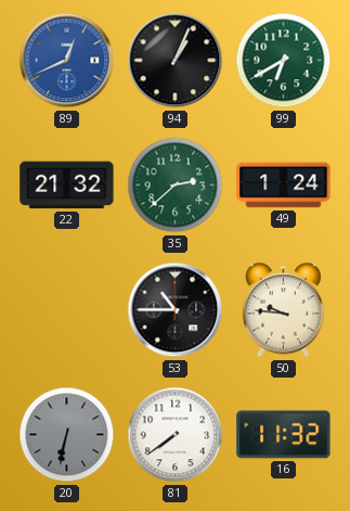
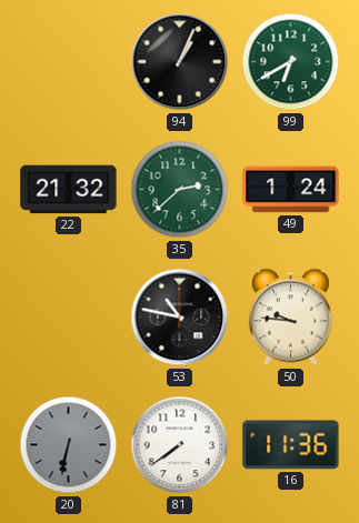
89: 12:41 -> none
53: 10:45 -> 10:47
16: 11:32 -> 11:36
